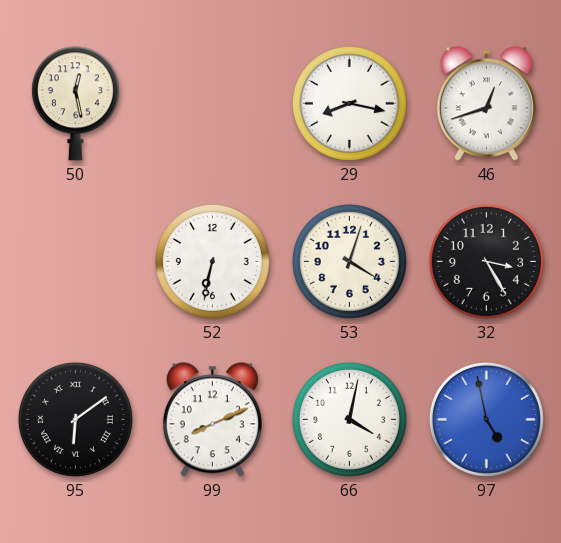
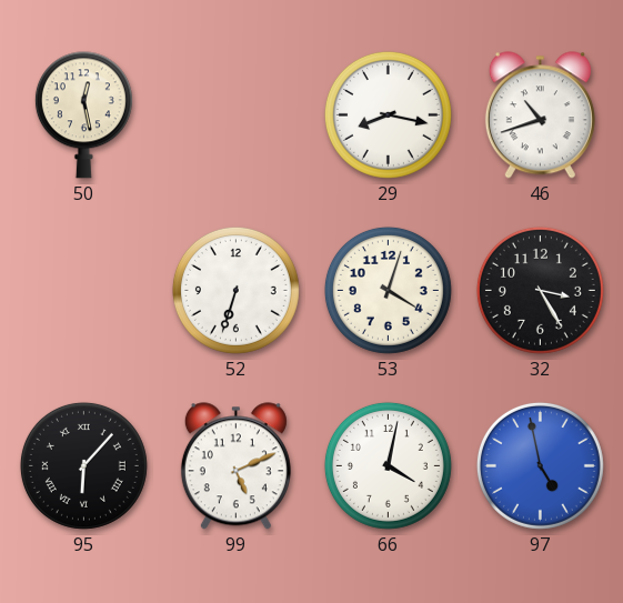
46: 12:42 -> 10:42
52: 6:32 -> 6:33
95: 6:09 -> 6:07
99: 8:11 -> 5:11
